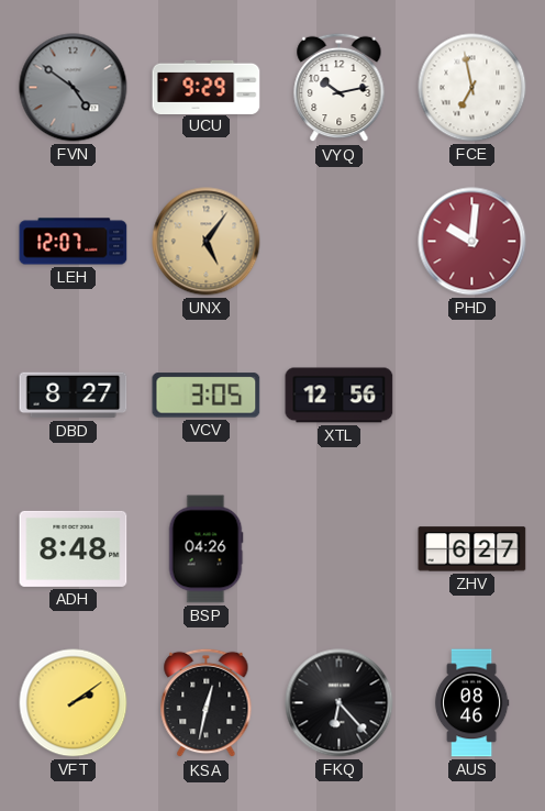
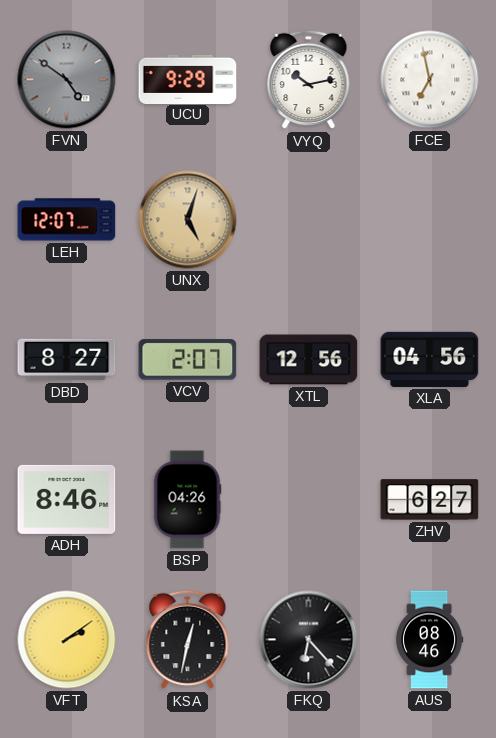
UNX: 5:06 -> 5:03
PHD: 10:01 -> none
VCV: 3:05 -> 2:07
XLA: none -> 04:56
ADH: 8:48 -> 8:46
